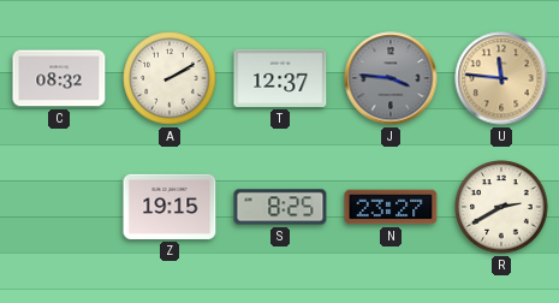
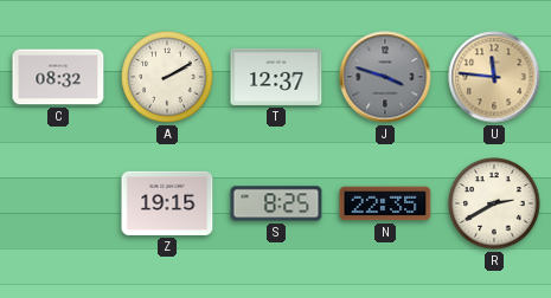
J: 3:46 -> 3:48
N: 23:27 -> 22:35
